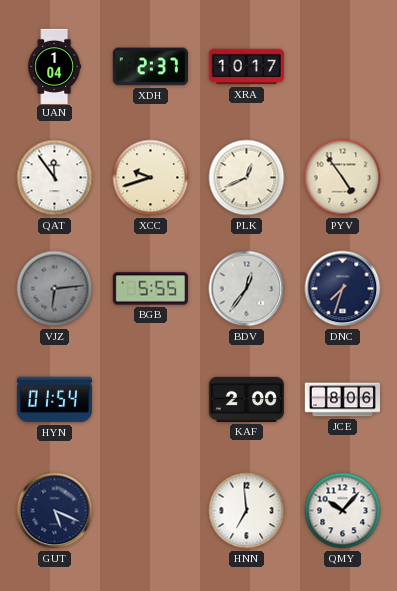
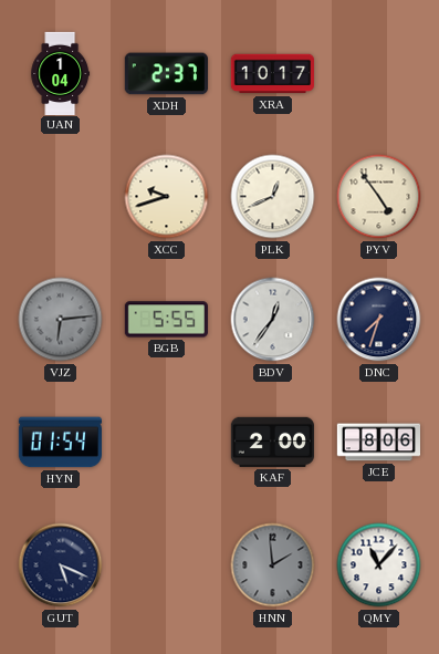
QAT: 11:54 -> none
HNN: 6:59 -> 1:59
HNN dial: white -> grey
QMY: 10:07 -> 11:07
